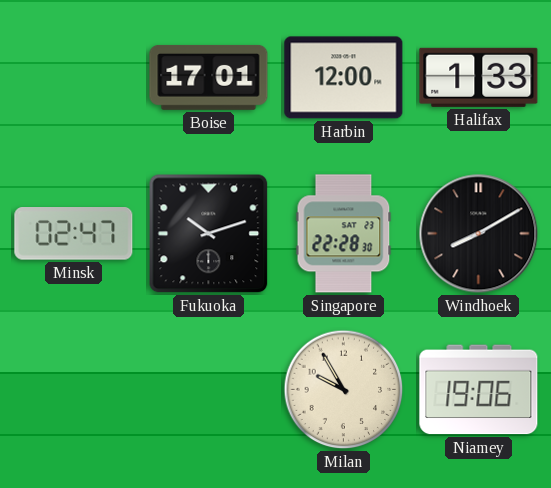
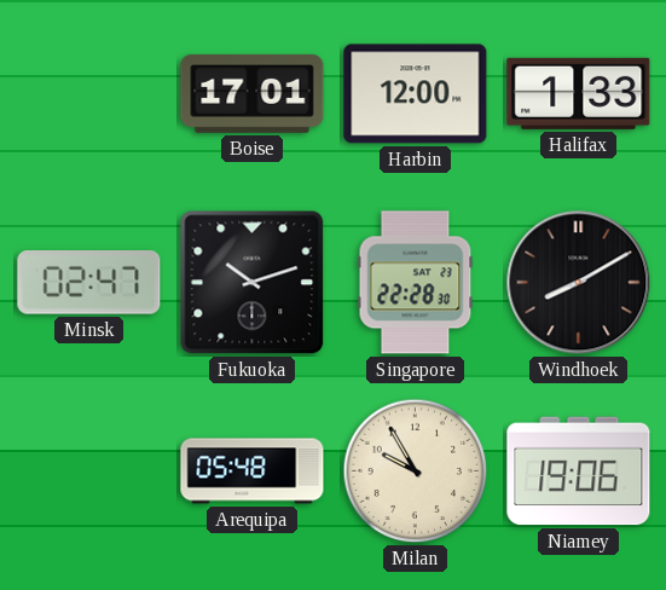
Arequipa: none -> 05:48
